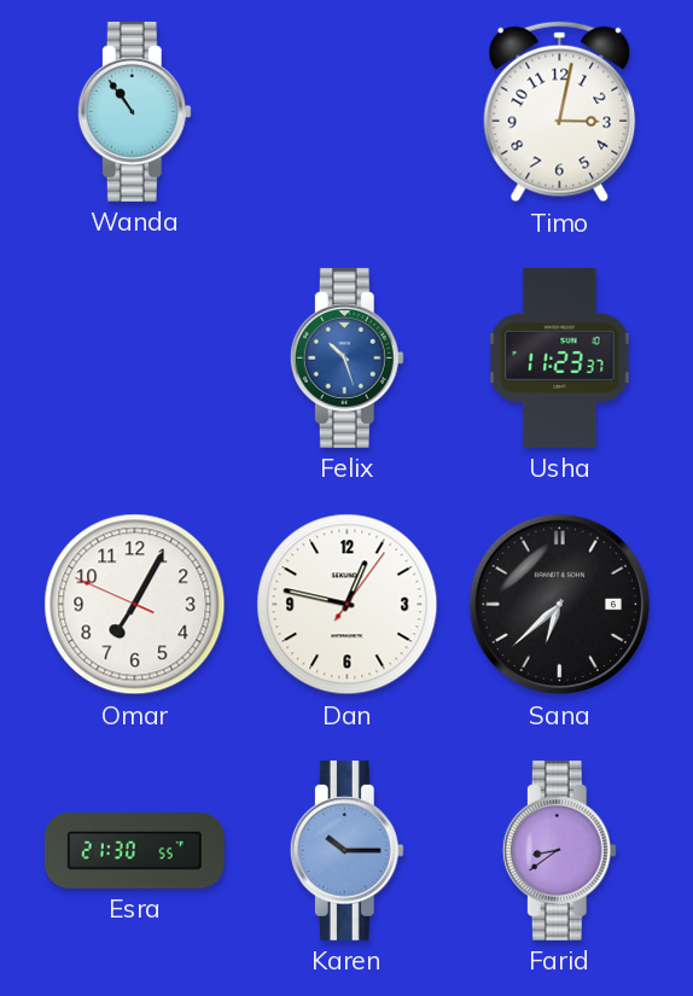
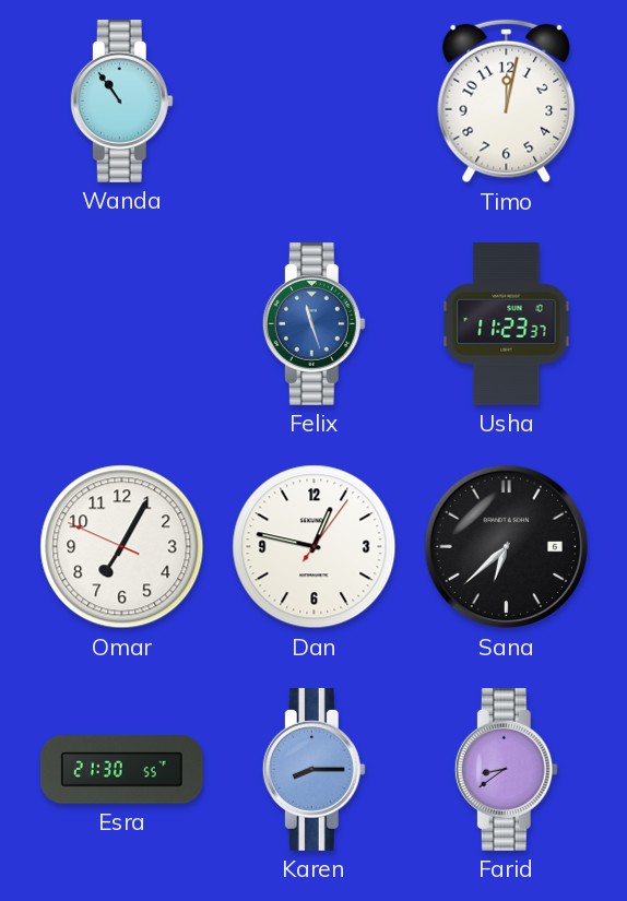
Timo: 3:02 -> 12:02
Felix: 10:27 -> 11:27
Karen: 10:15 -> 8:15
